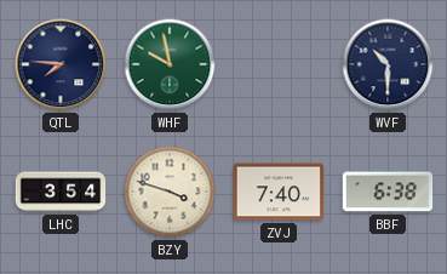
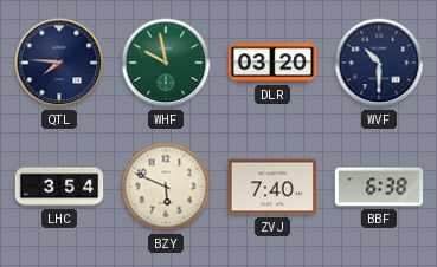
DLR: none -> 03:20
BZY: 3:48 -> 5:49
